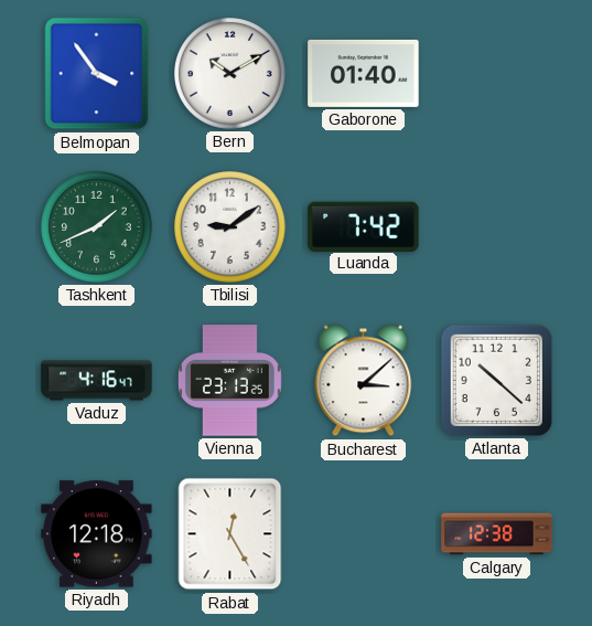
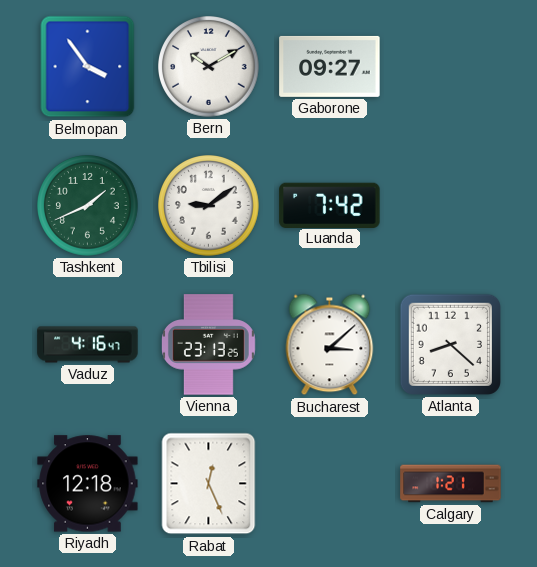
Gaborone: 01:40 -> 09:27
Atlanta: 10:22 -> 8:22
Rabat: 12:25 -> 12:26
Calgary: 12:38 -> 1:21
